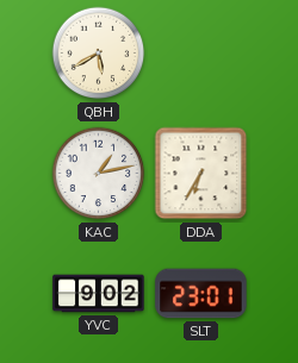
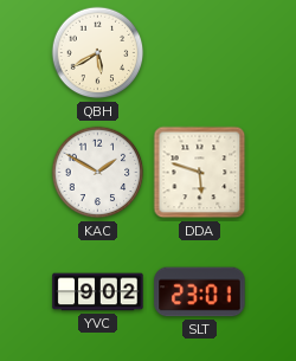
KAC: 1:13 -> 1:50
DDA: 6:35 -> 5:48
